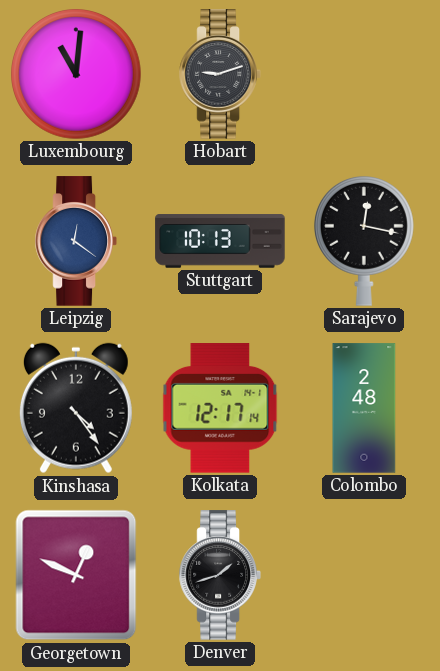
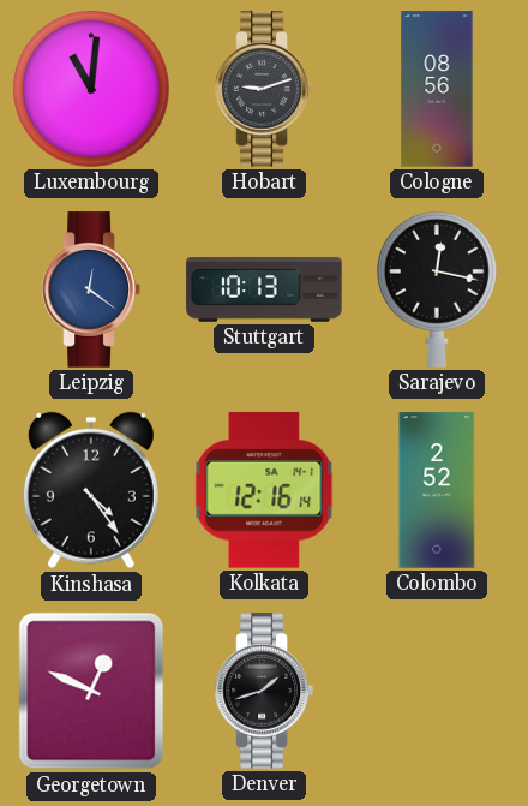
Cologne: none -> 08:56
Kolkata: 12:17 -> 12:16
Colombo: 2:48 -> 2:52
